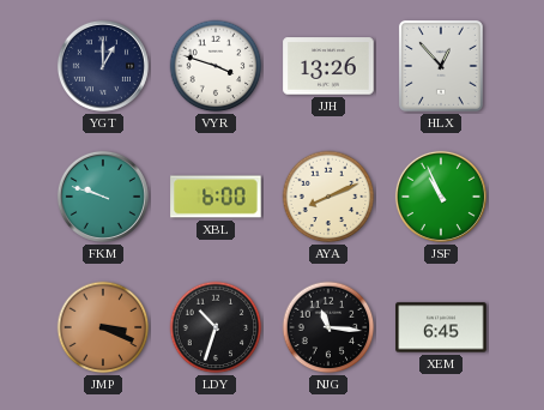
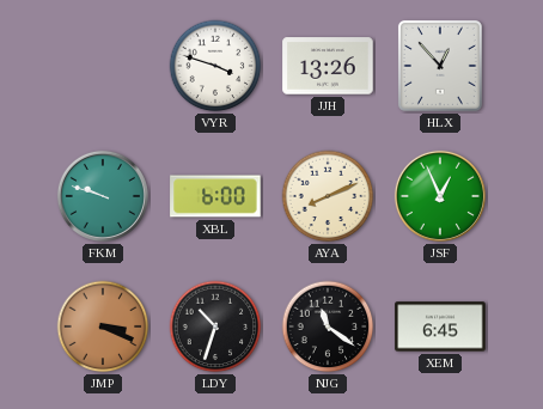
YGT: 1:00 -> none
JSF: 10:56 -> 12:56
NJG: 11:16 -> 11:21
